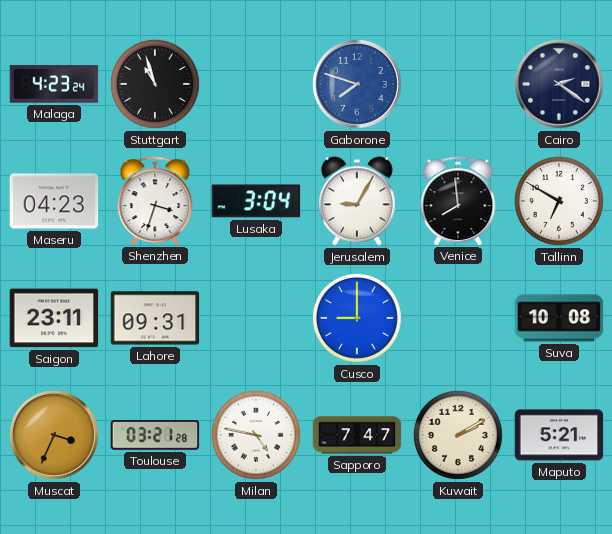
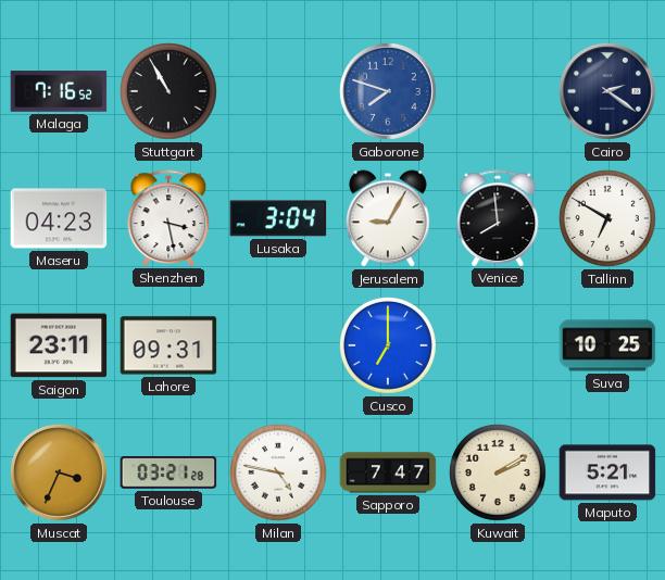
Malaga: 4:23 -> 7:16
Stuttgart: 10:57 -> 10:55
Shenzhen: 3:33 -> 3:28
Cusco: 9:00 -> 7:00
Suva: 10:08 -> 10:25
